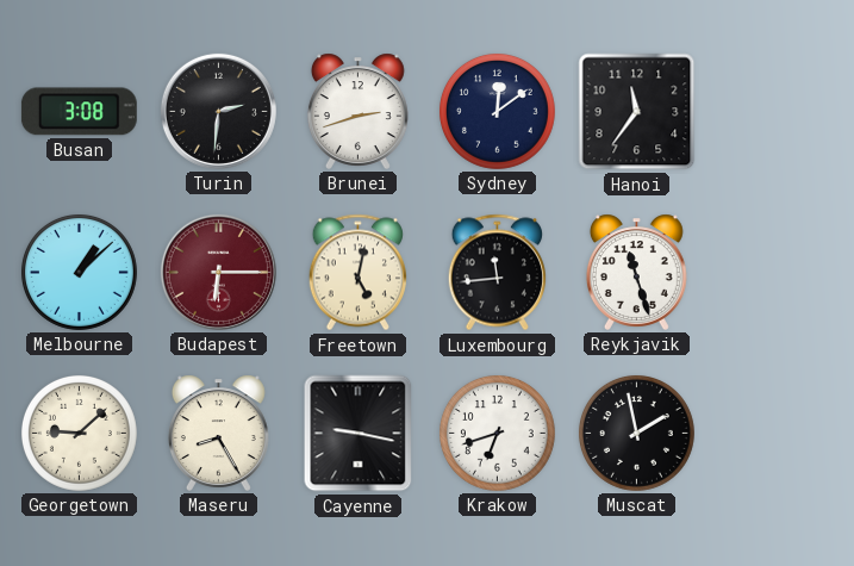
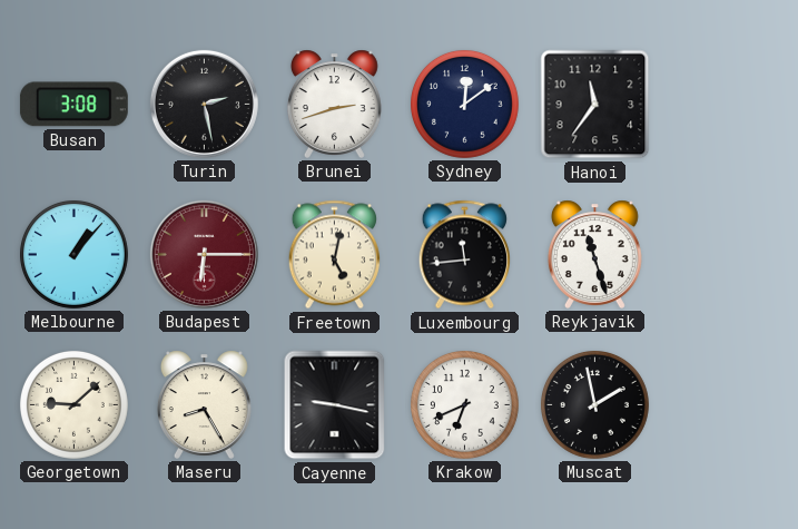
Turin: 2:31 -> 2:28
Melbourne: 1:08 -> 1:07
Krakow: 6:42 -> 6:41
